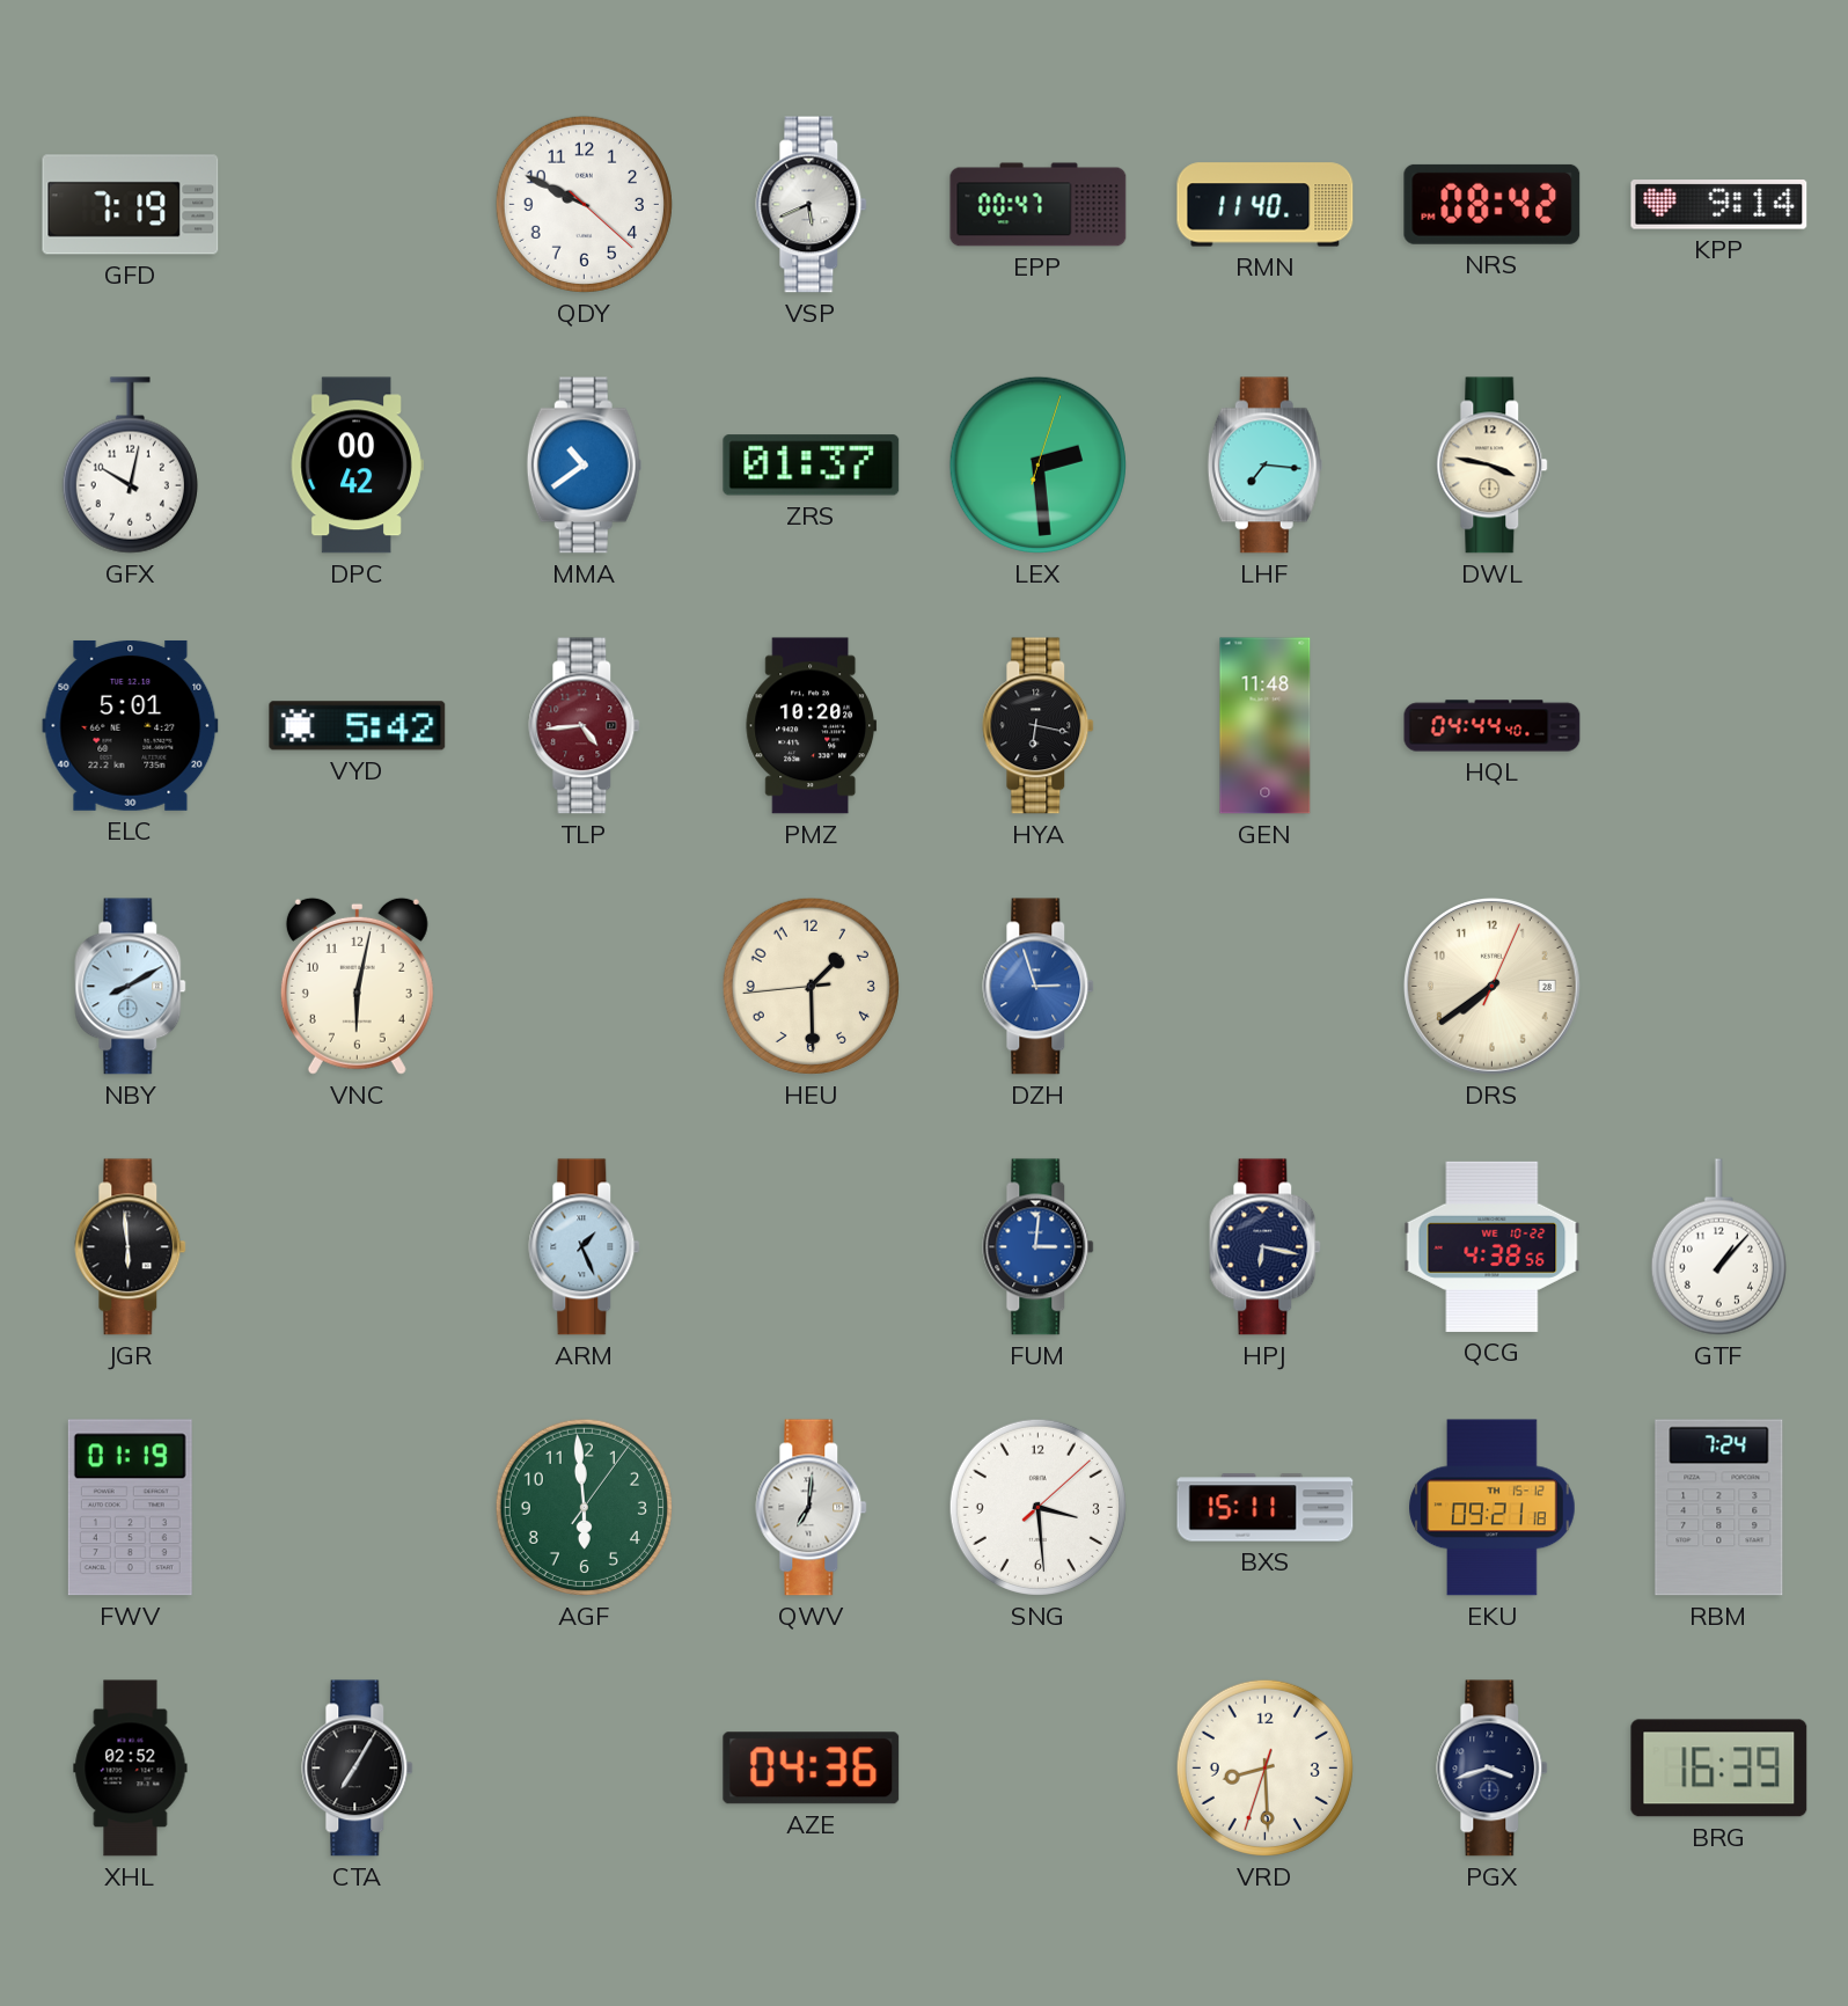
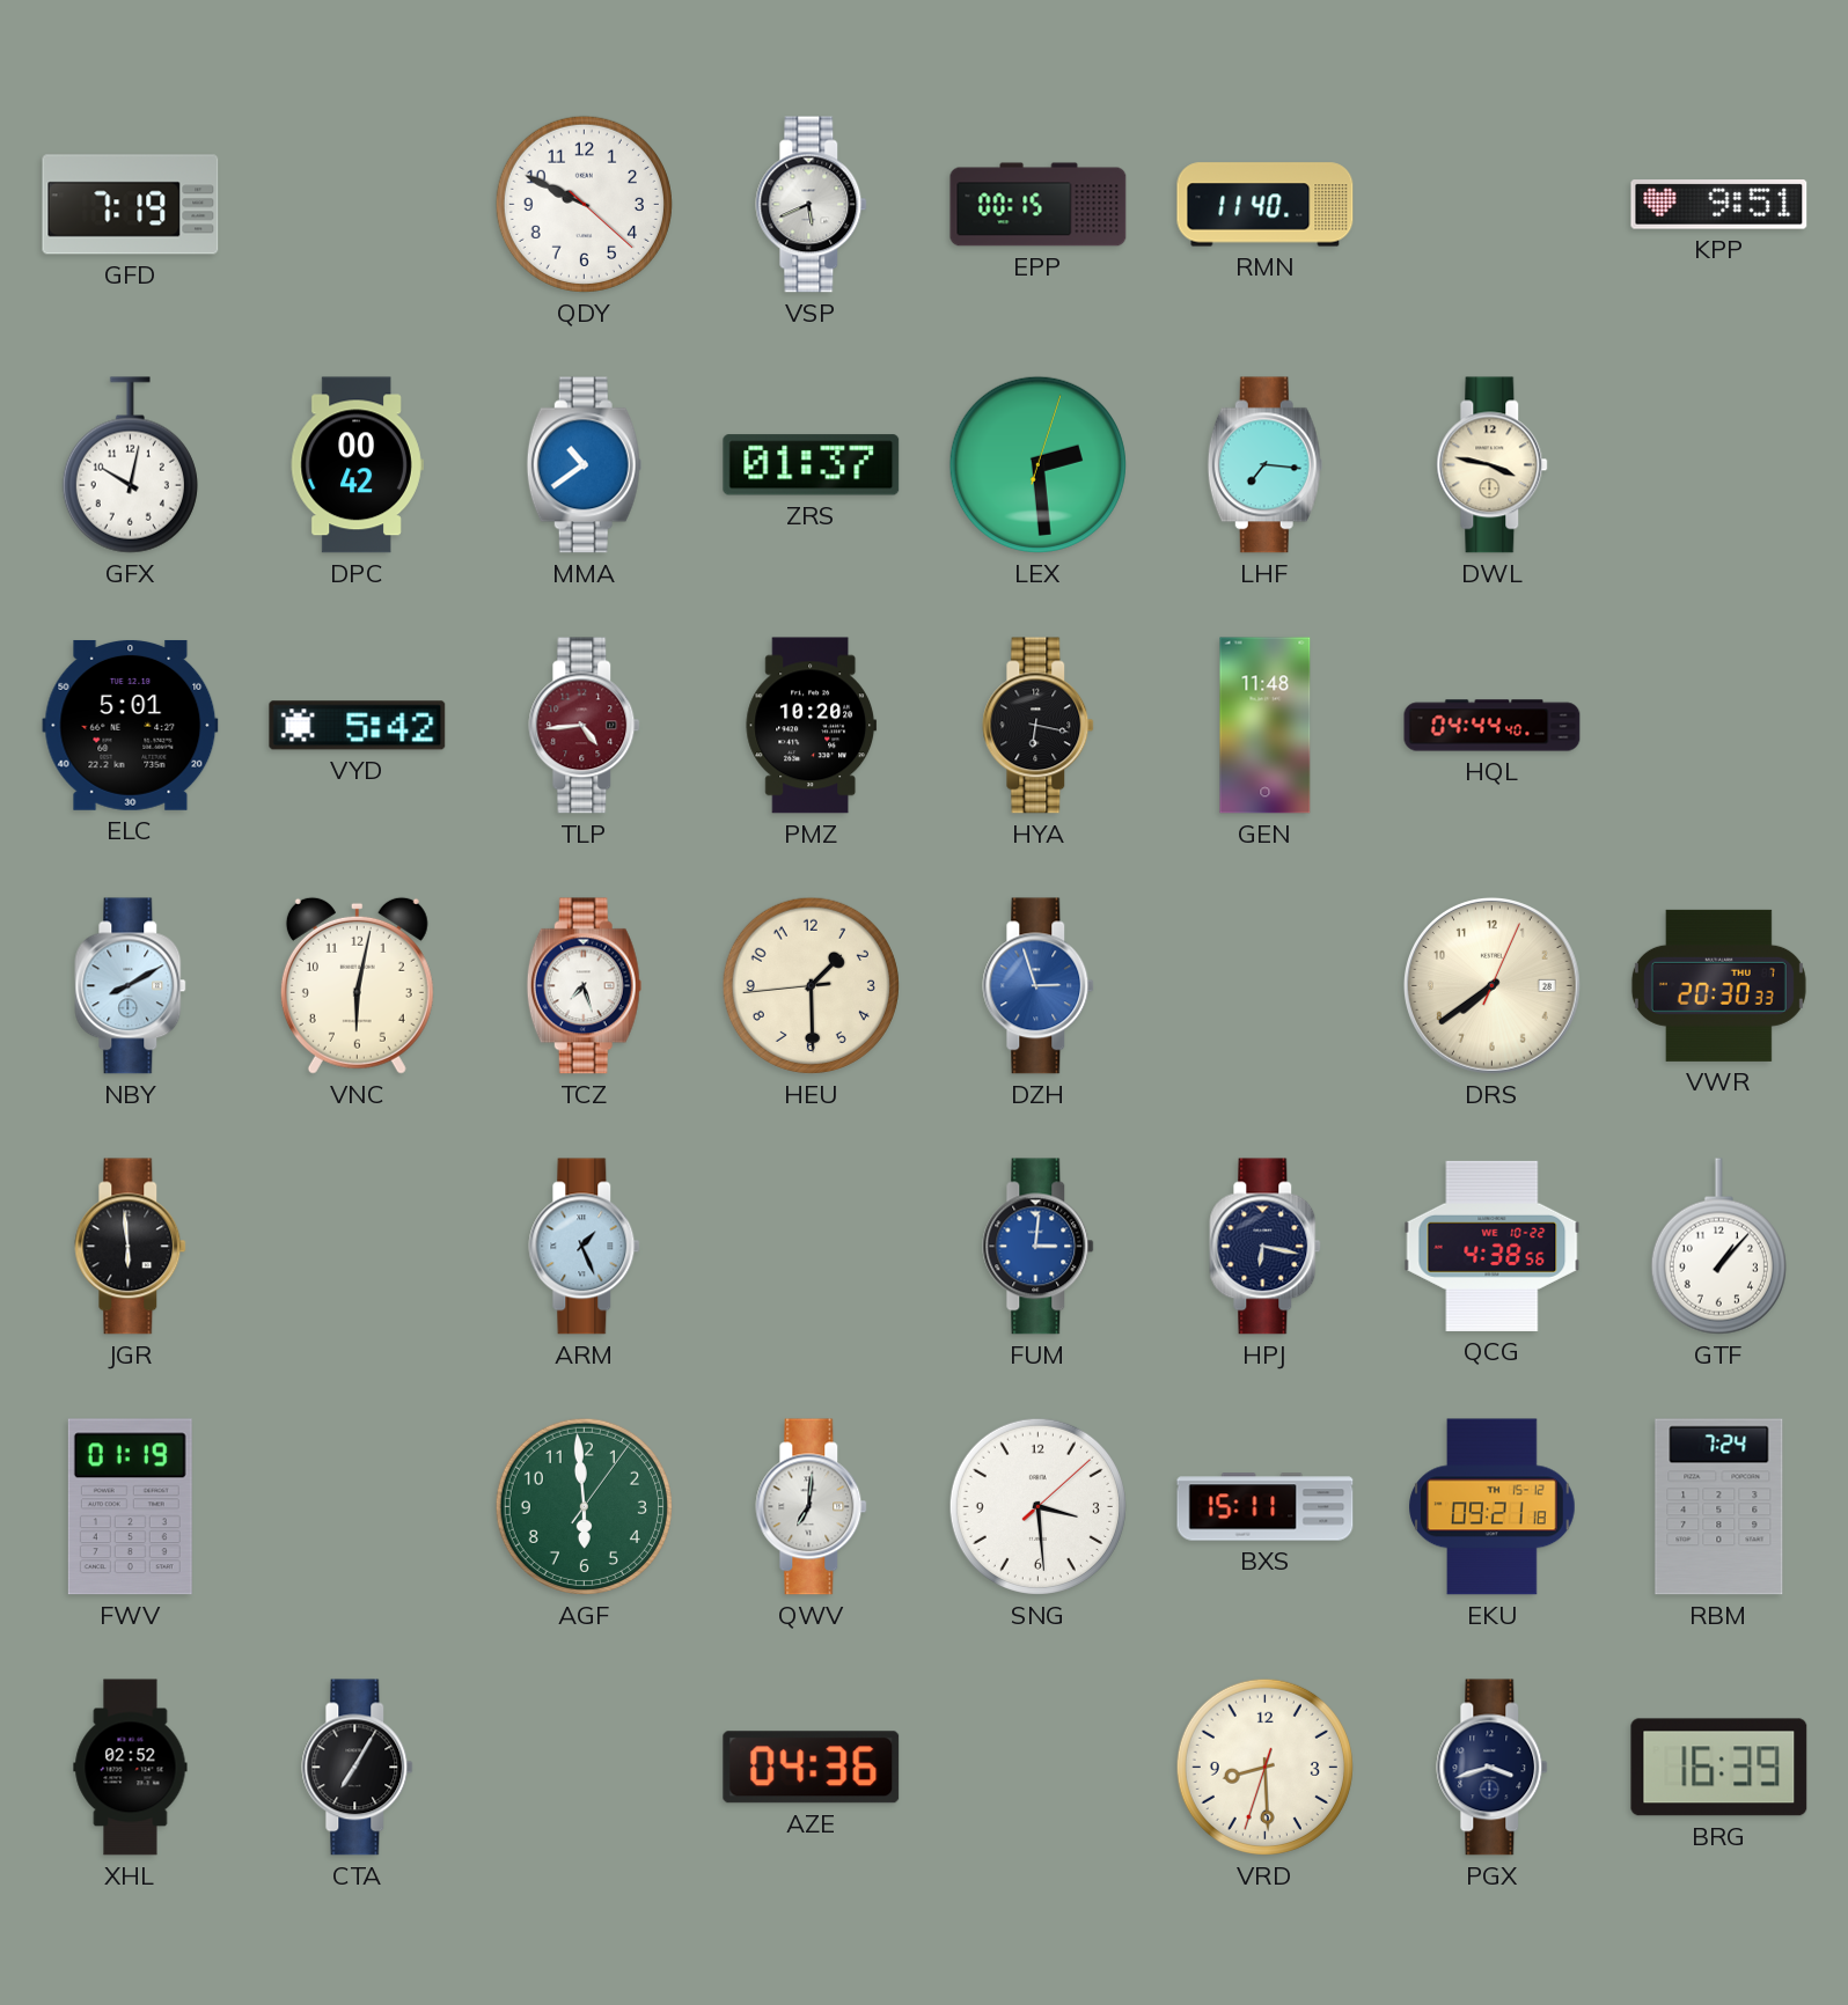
EPP: 00:47 -> 00:15
NRS: 08:42 -> none
KPP: 9:14 -> 9:51
TCZ: none -> 7:27
VWR: none -> 20:30
